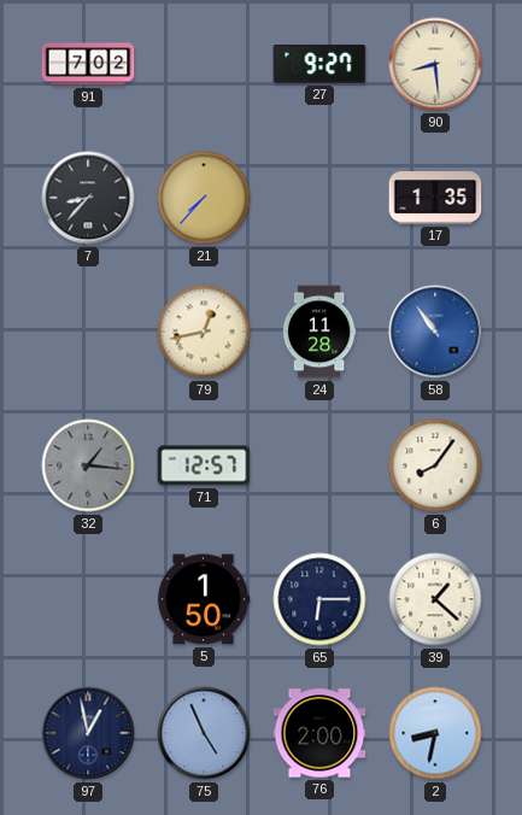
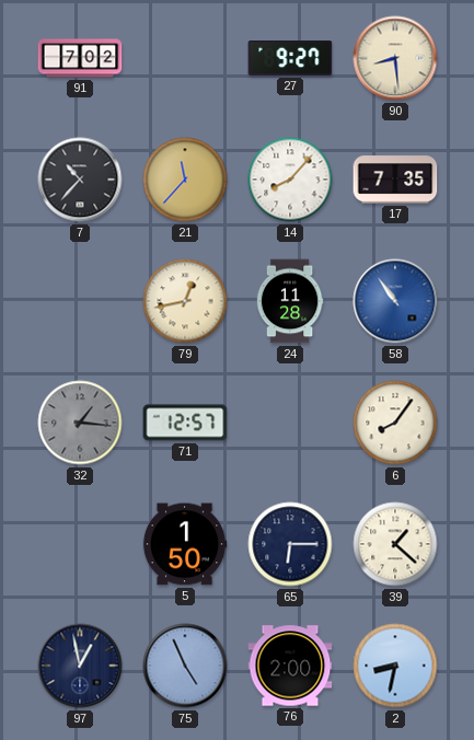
7: 8:37 -> 10:37
21: 7:37 -> 11:37
14: none -> 8:07
17: 1:35 -> 7:35
